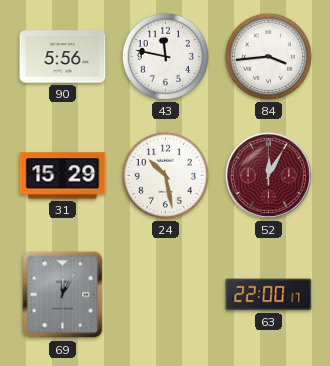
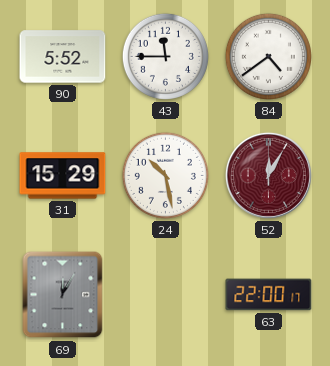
90: 5:56 -> 5:52
43: 11:47 -> 11:45
84: 3:44 -> 4:39
